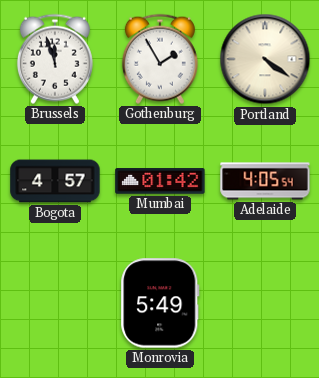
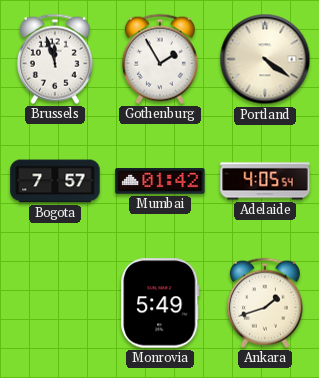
Bogota: 4:57 -> 7:57
Ankara: none -> 1:42
